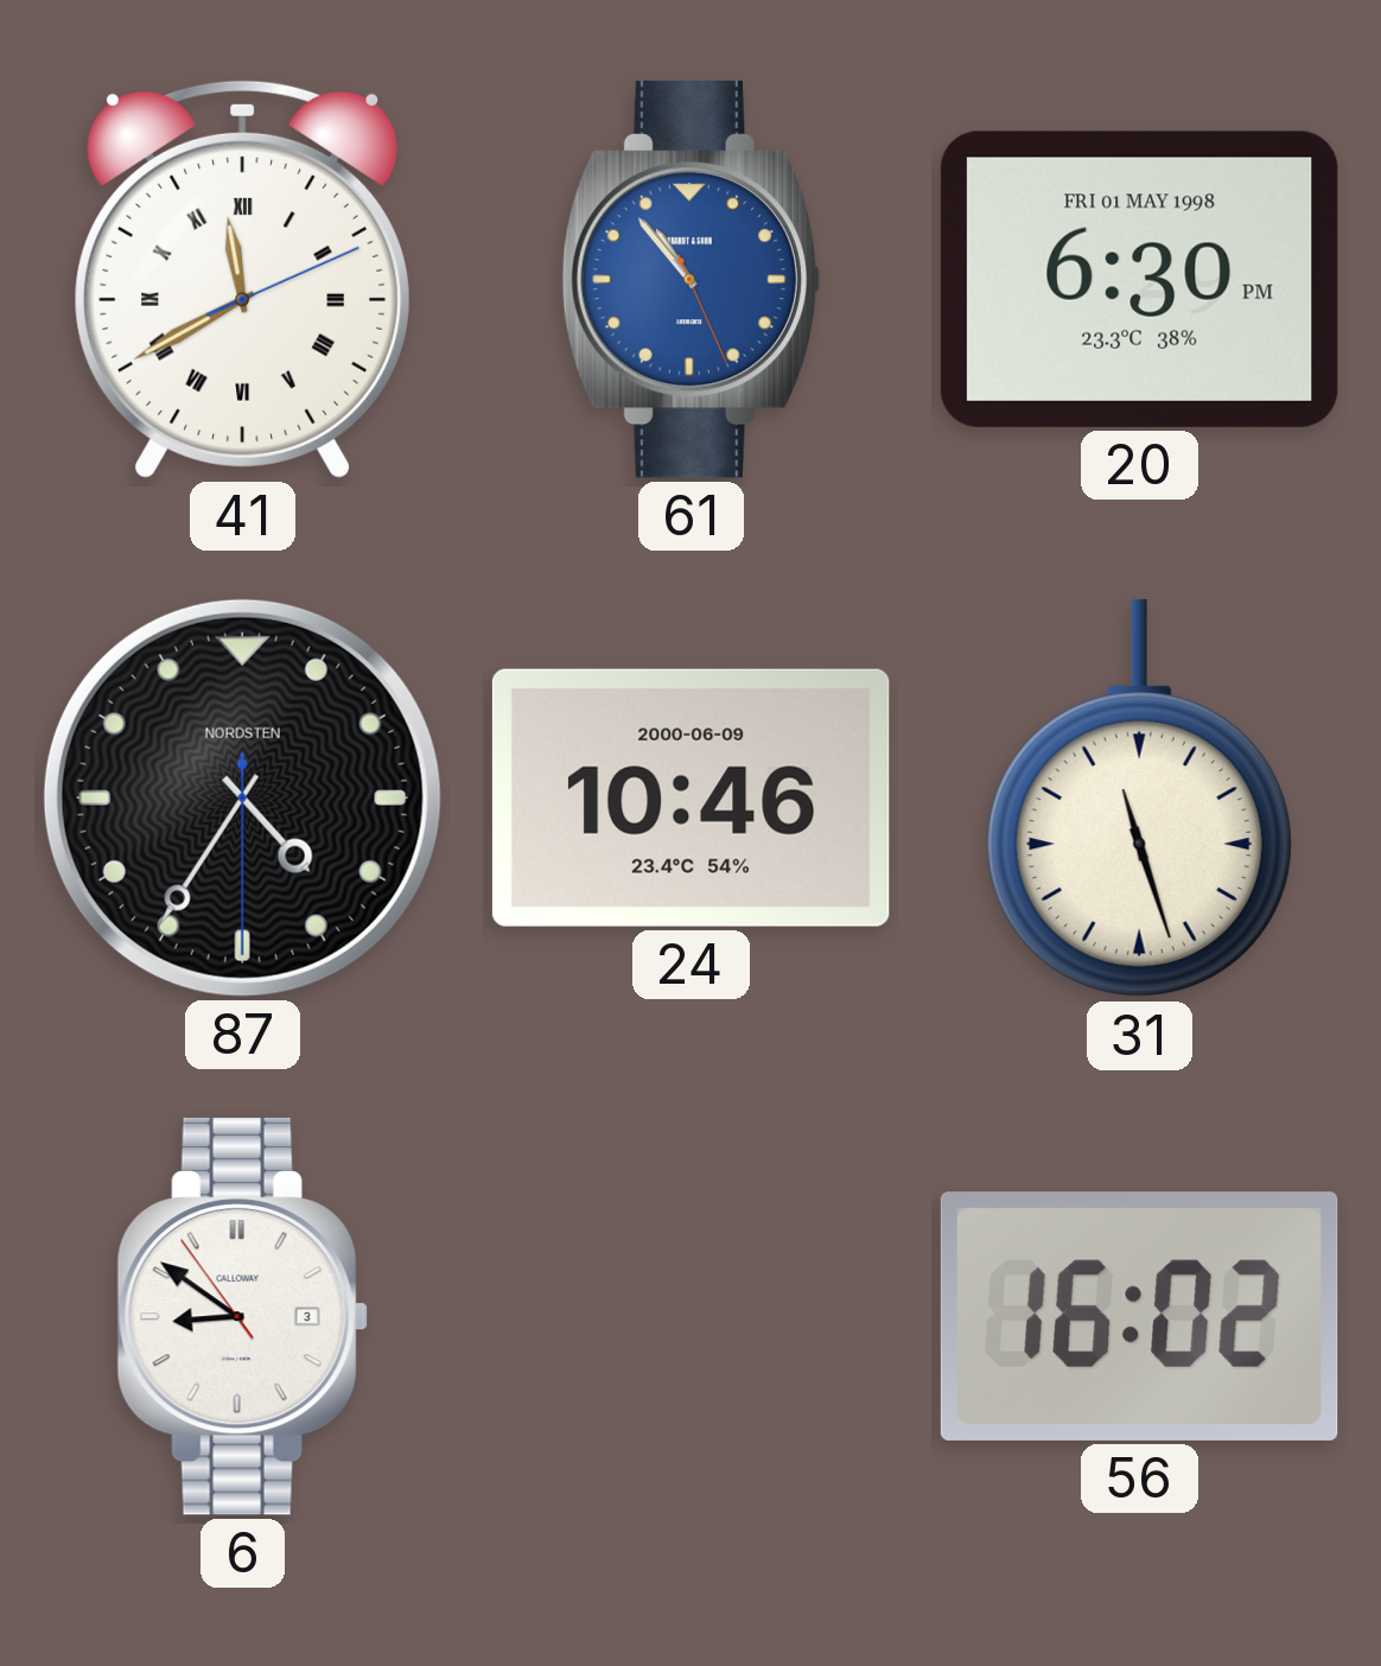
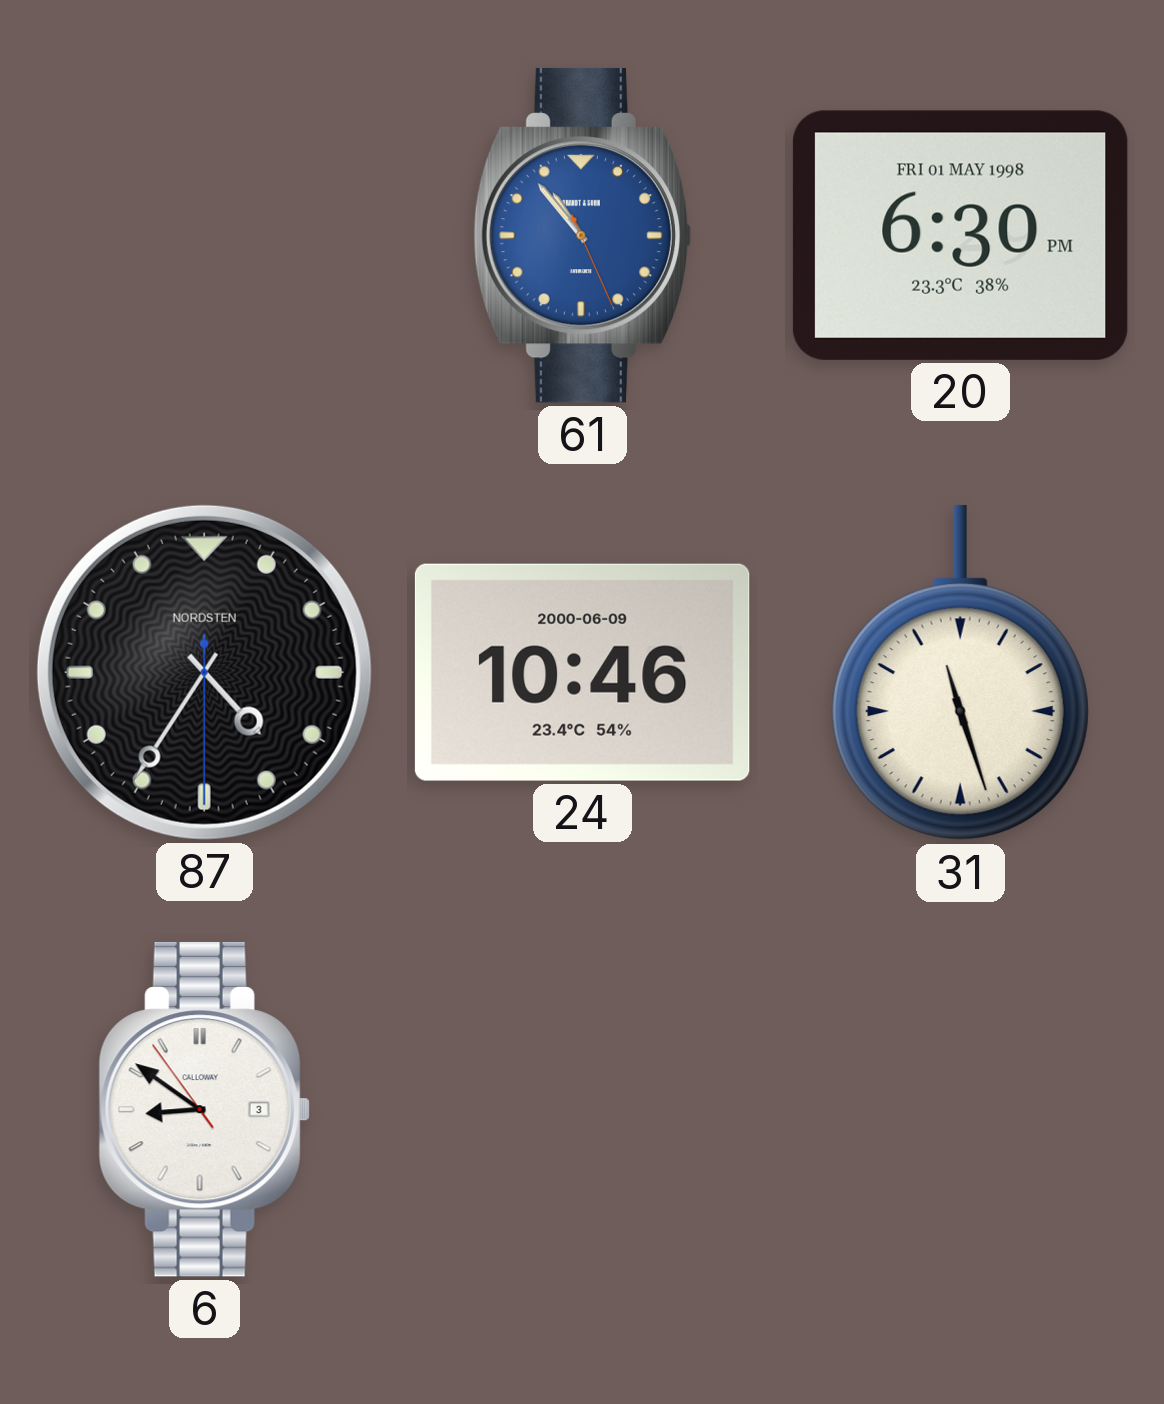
41: 11:40 -> none
56: 16:02 -> none
